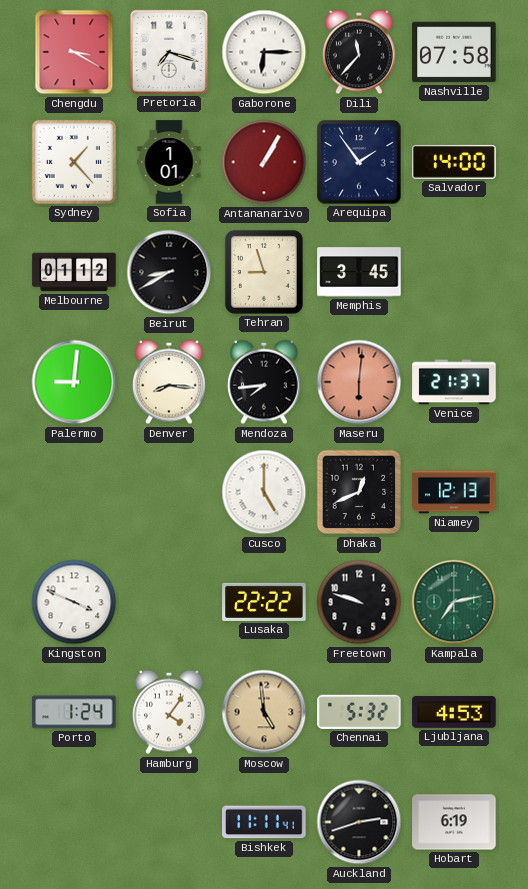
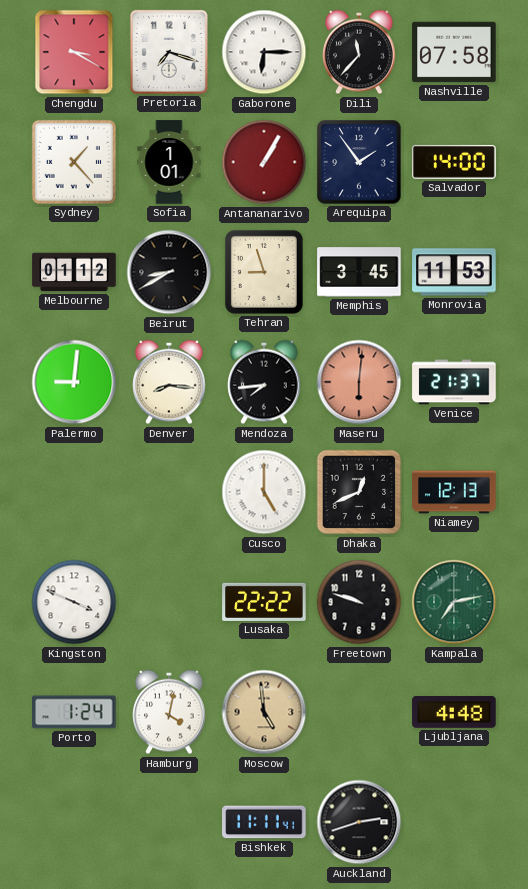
Monrovia: none -> 11:53
Hamburg: 4:06 -> 4:02
Chennai: 5:32 -> none
Ljubljana: 4:53 -> 4:48
Hobart: 6:19 -> none
